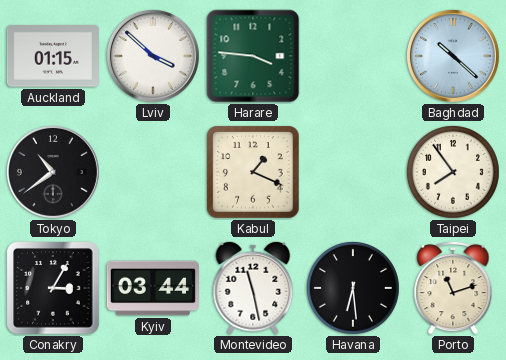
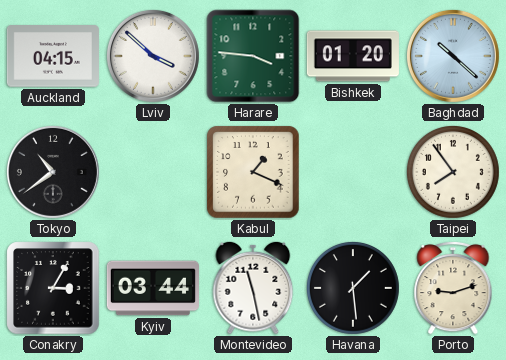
Auckland: 01:15 -> 04:15
Bishkek: none -> 01:20
Havana: 6:29 -> 1:29
Porto: 11:12 -> 9:12
